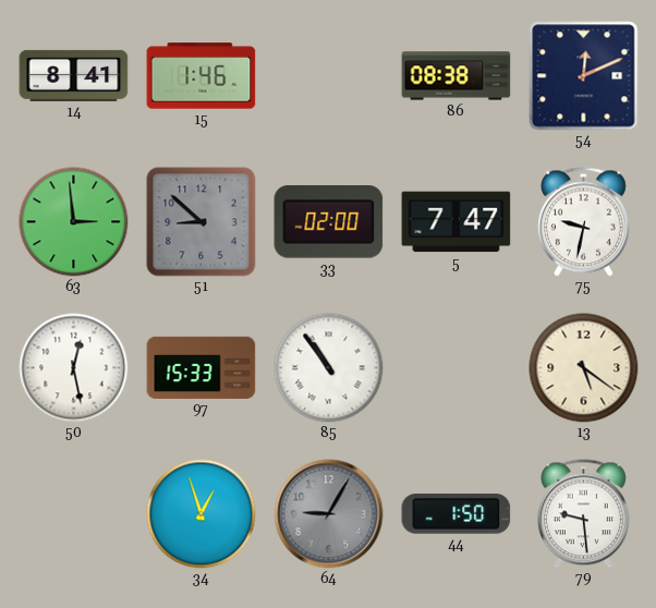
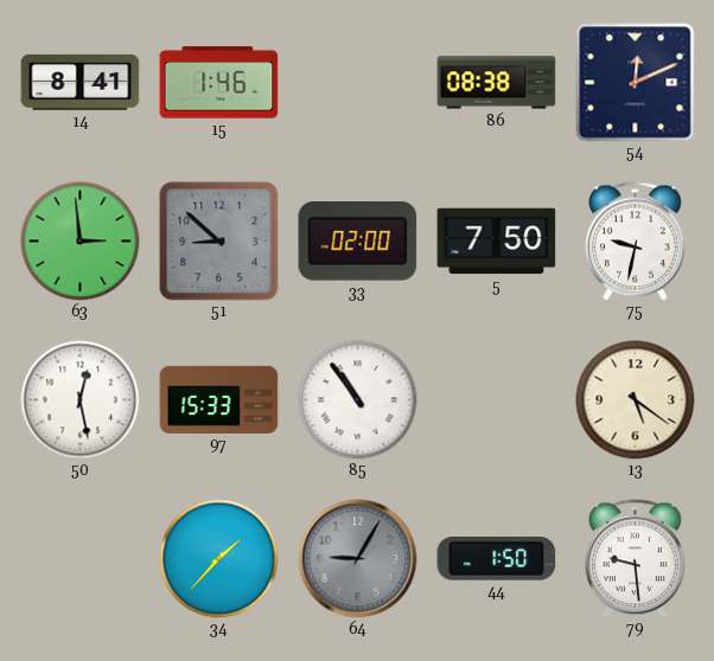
5: 7:47 -> 7:50
34: 12:57 -> 1:37
